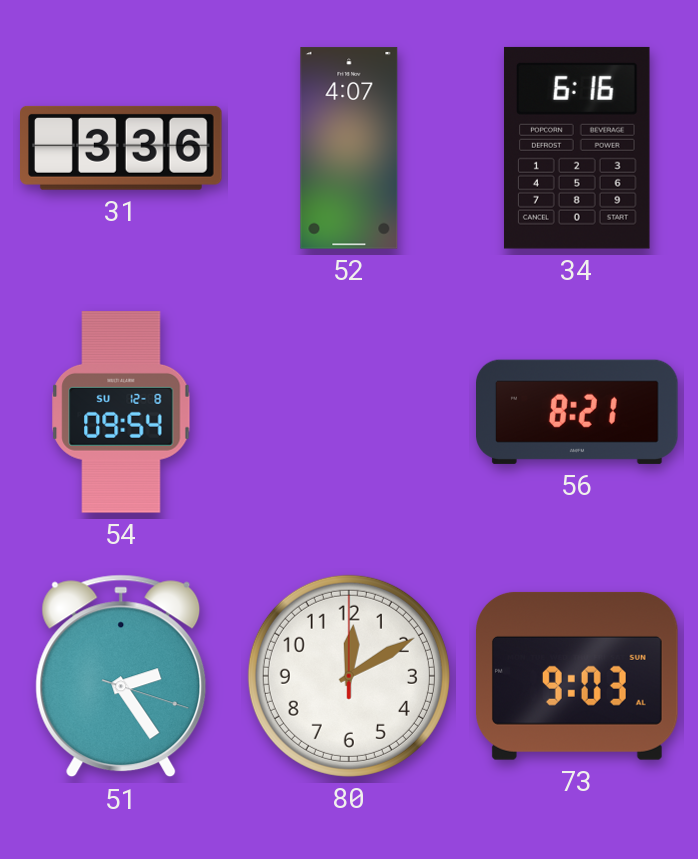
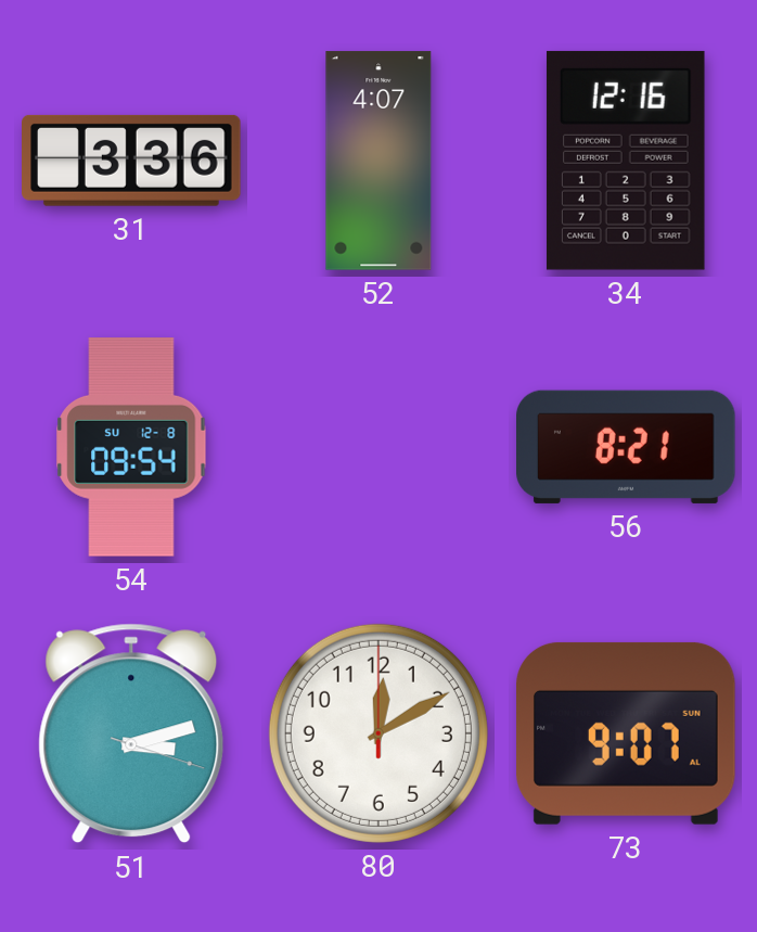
34: 6:16 -> 12:16
51: 2:24 -> 3:12
73: 9:03 -> 9:07
